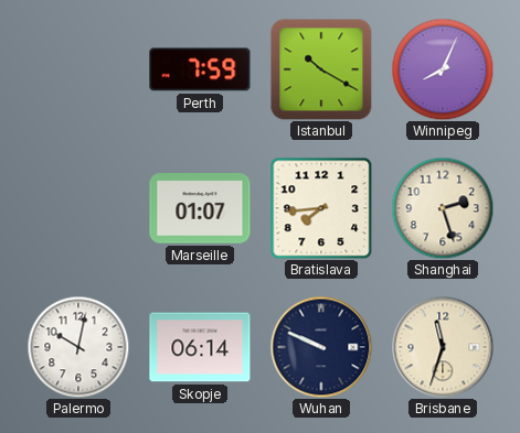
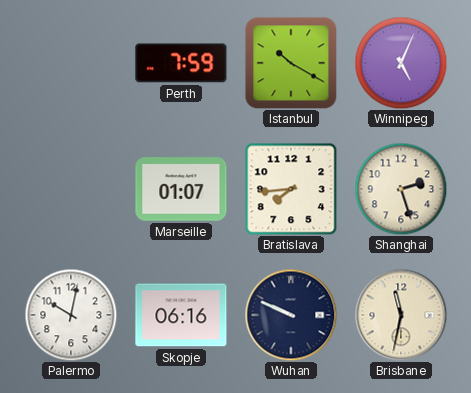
Winnipeg: 8:04 -> 5:04
Skopje: 06:14 -> 06:16
Brisbane: 11:33 -> 11:32
